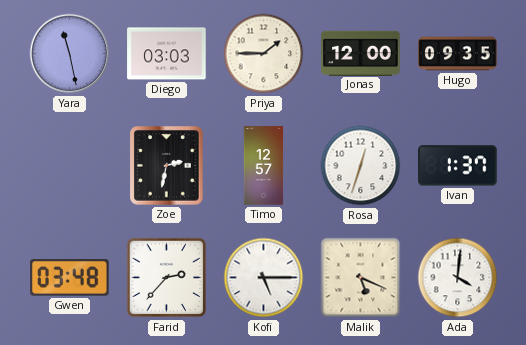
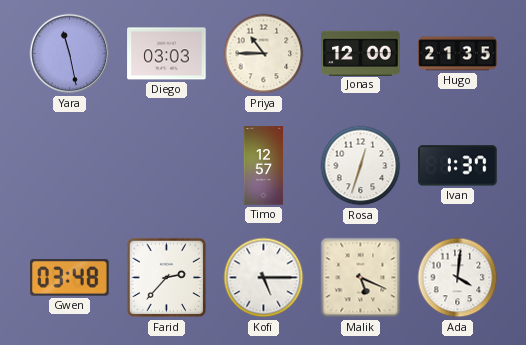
Priya: 1:45 -> 10:45
Hugo: 09:35 -> 21:35
Zoe: 2:32 -> none
